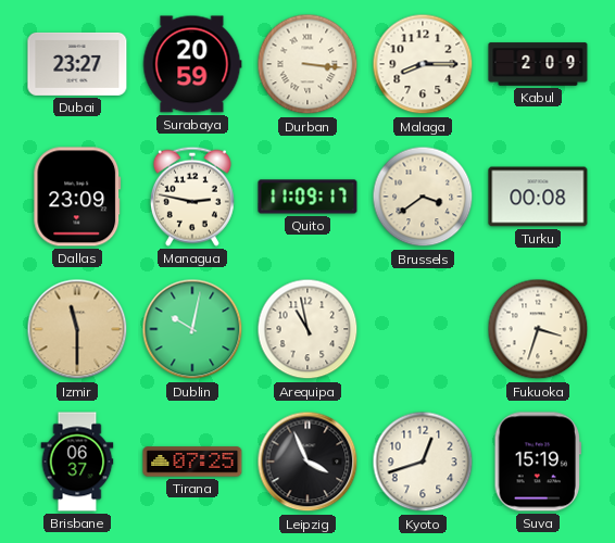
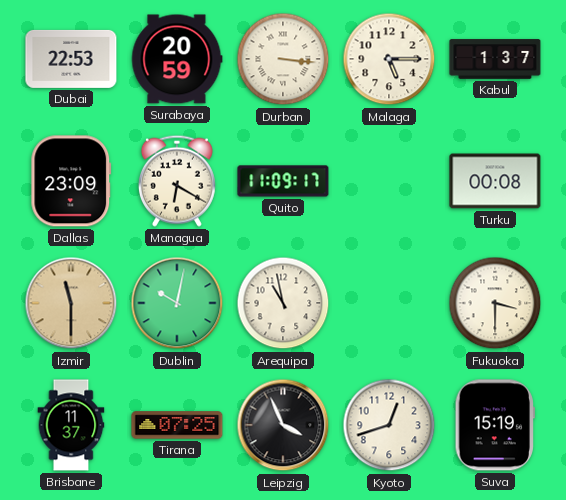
Dubai: 23:27 -> 22:53
Malaga: 8:15 -> 5:15
Kabul: 2:09 -> 1:37
Managua: 2:47 -> 6:20
Brussels: 3:39 -> none
Fukuoka: 3:33 -> 3:30
Brisbane: 06:37 -> 11:37
